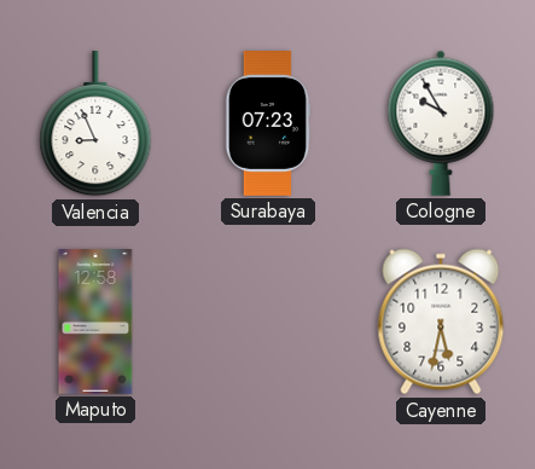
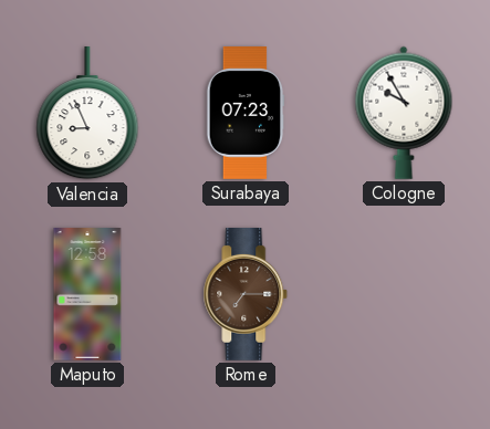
Rome: none -> 7:15
Cayenne: 5:32 -> none
